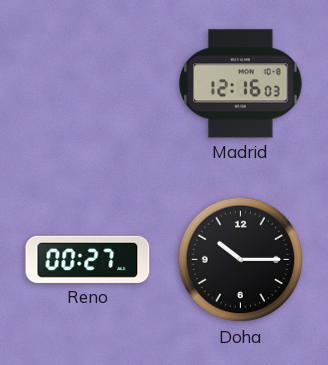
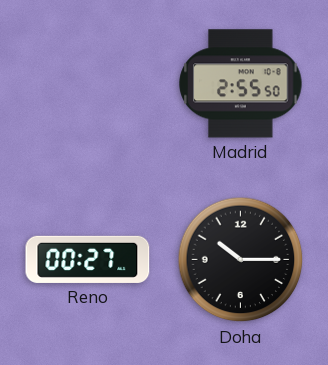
Madrid: 12:16 -> 2:55
